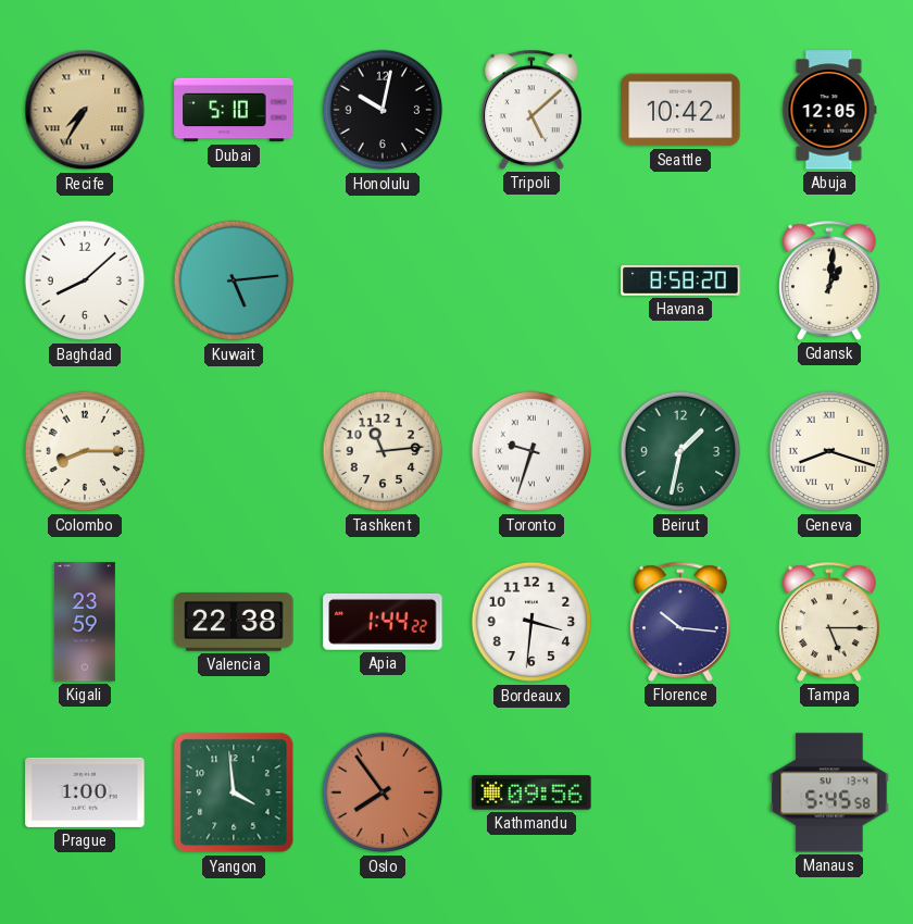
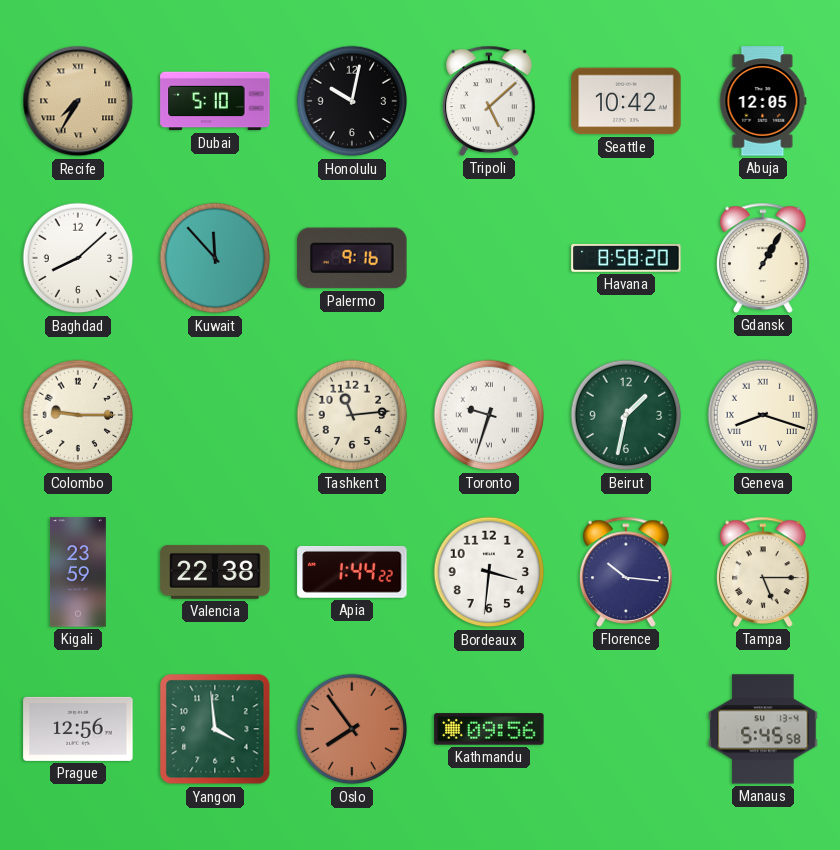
Kuwait: 5:14 -> 11:53
Palermo: none -> 9:16
Gdansk: 1:01 -> 1:05
Colombo: 8:15 -> 9:15
Prague: 1:00 -> 12:56
